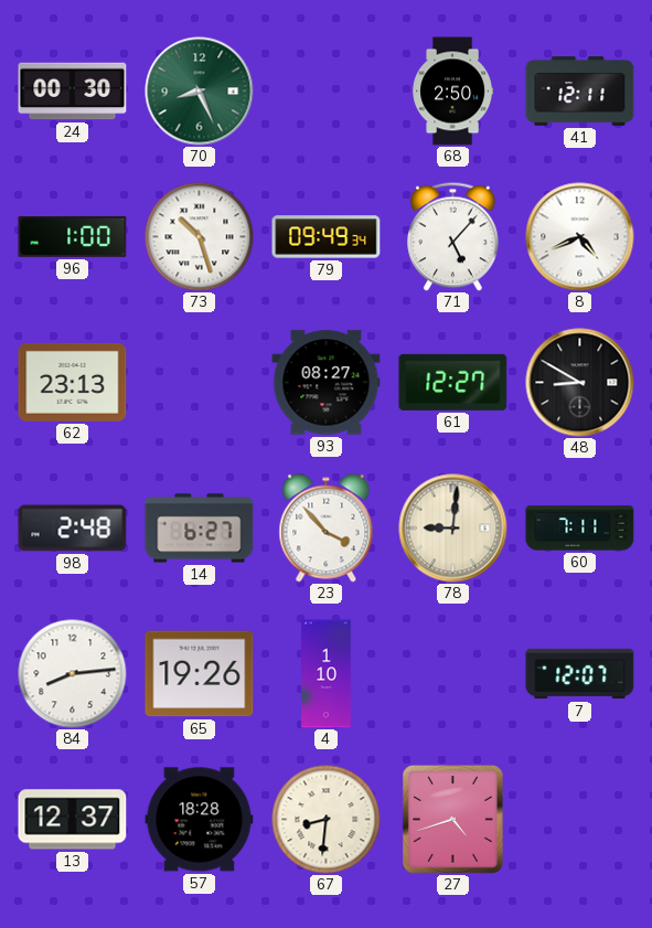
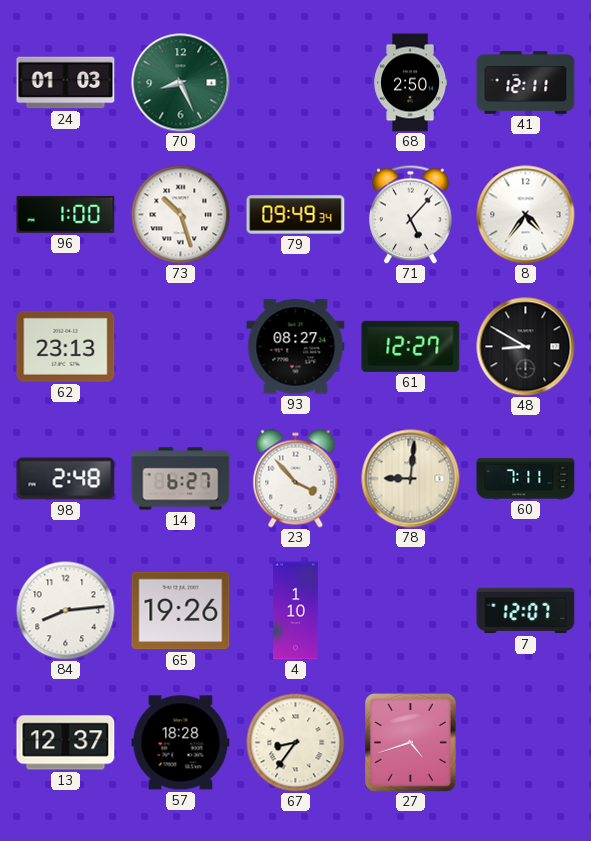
24: 00:30 -> 01:03
8: 4:41 -> 4:36
67: 8:31 -> 8:36
